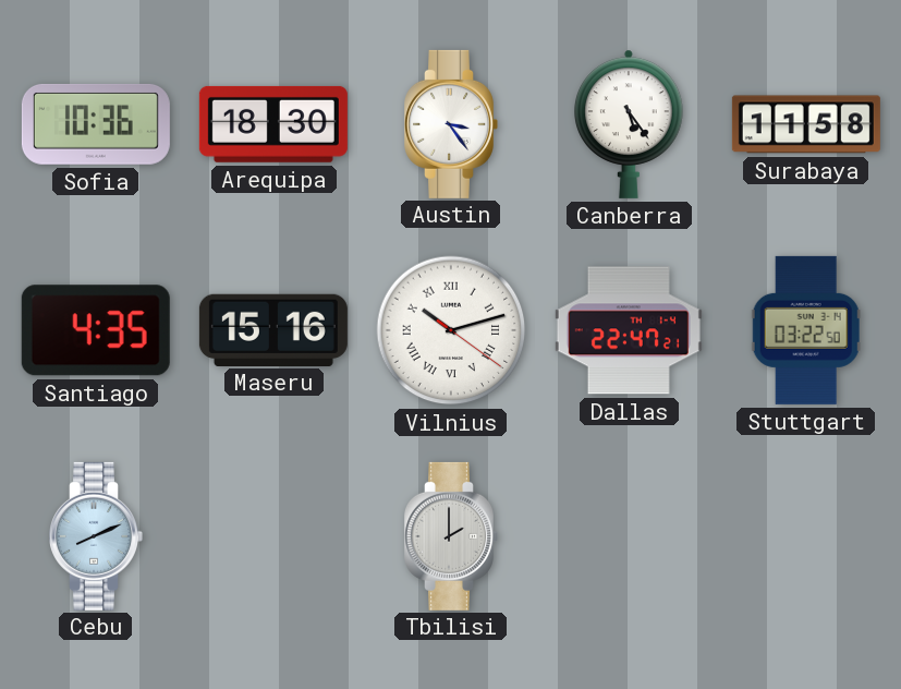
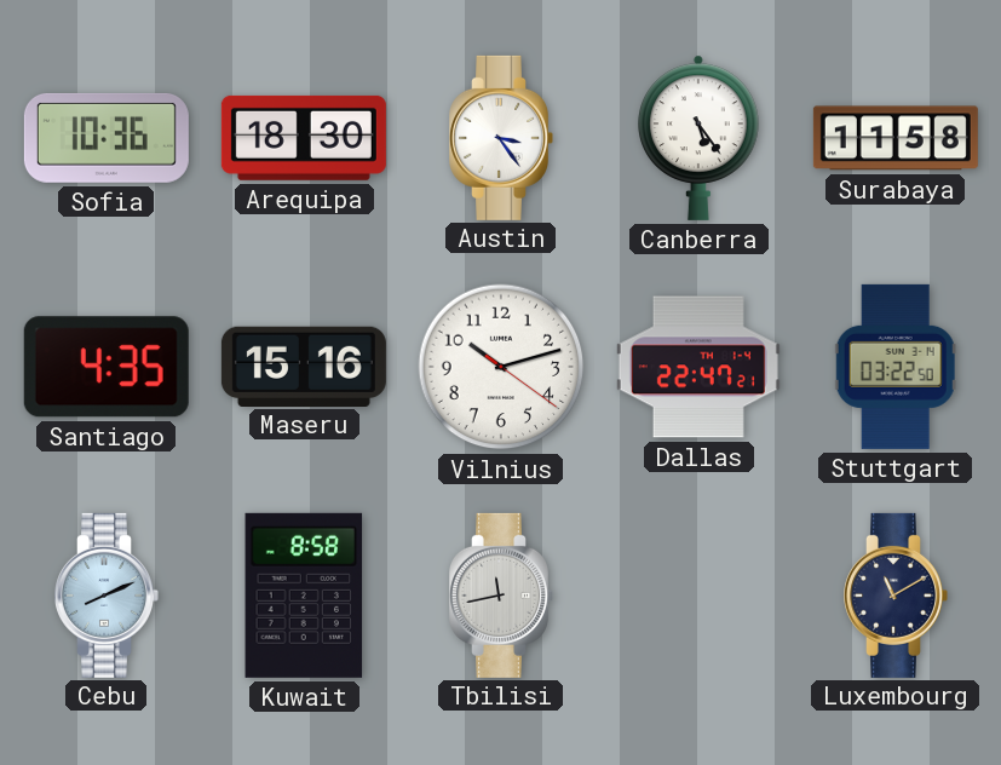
Vilnius numerals: Roman -> Arabic
Kuwait: none -> 8:58
Tbilisi: 2:00 -> 11:43
Luxembourg: none -> 11:10
